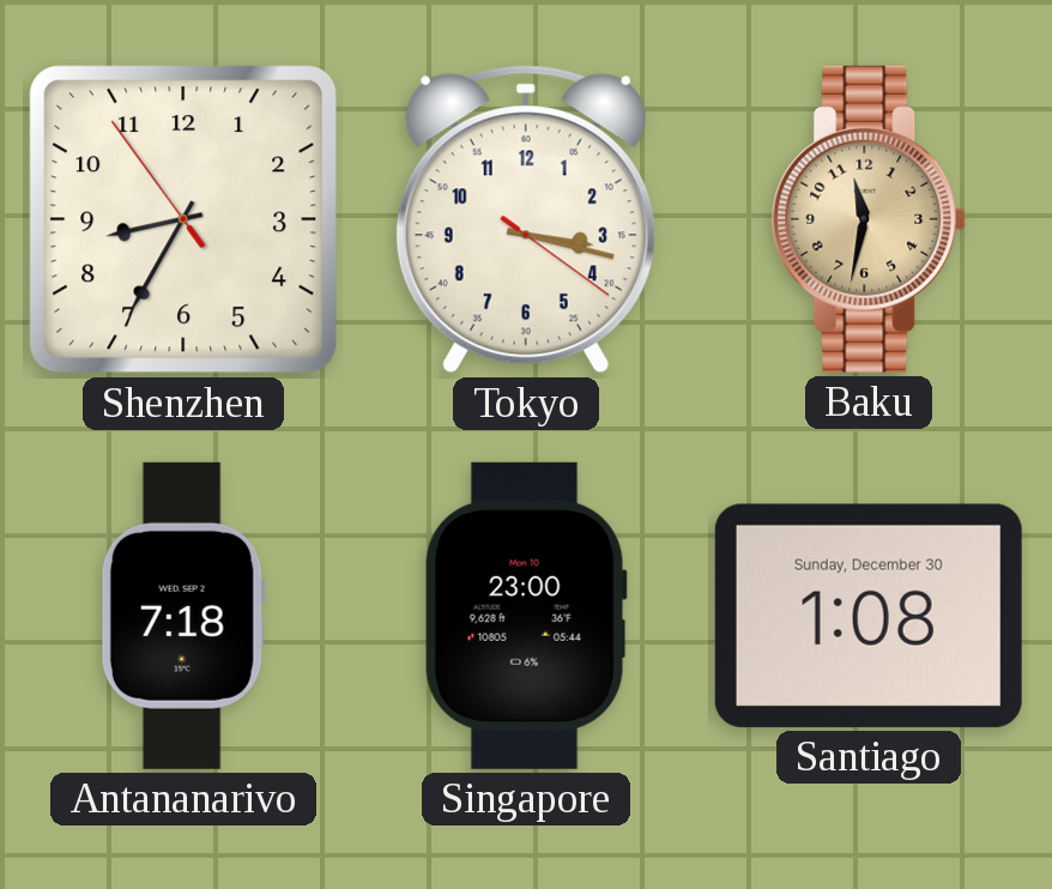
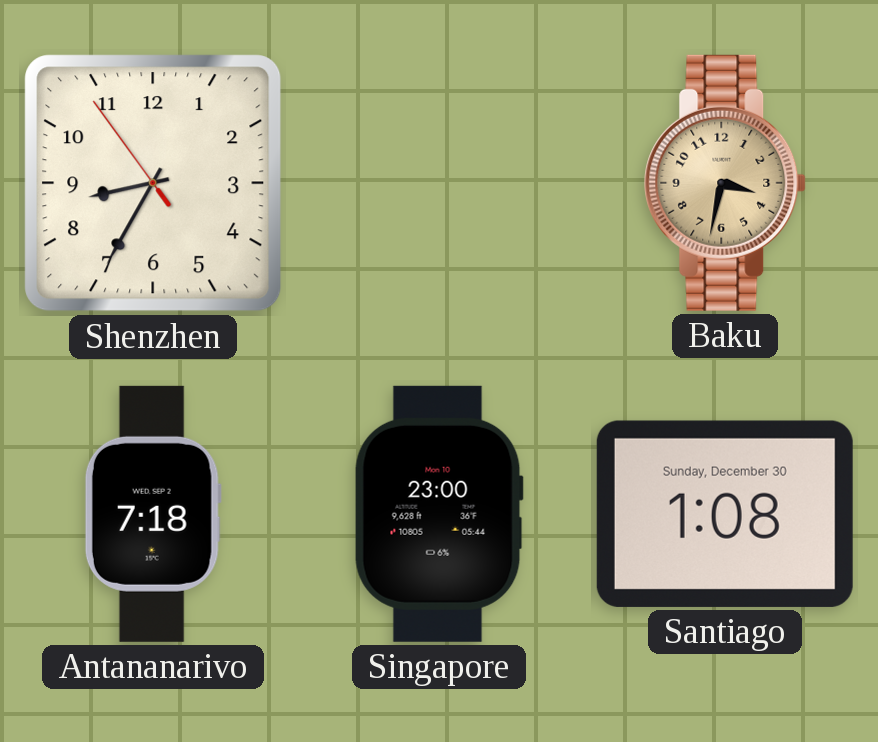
Tokyo: 3:17 -> none
Baku: 11:32 -> 3:32
